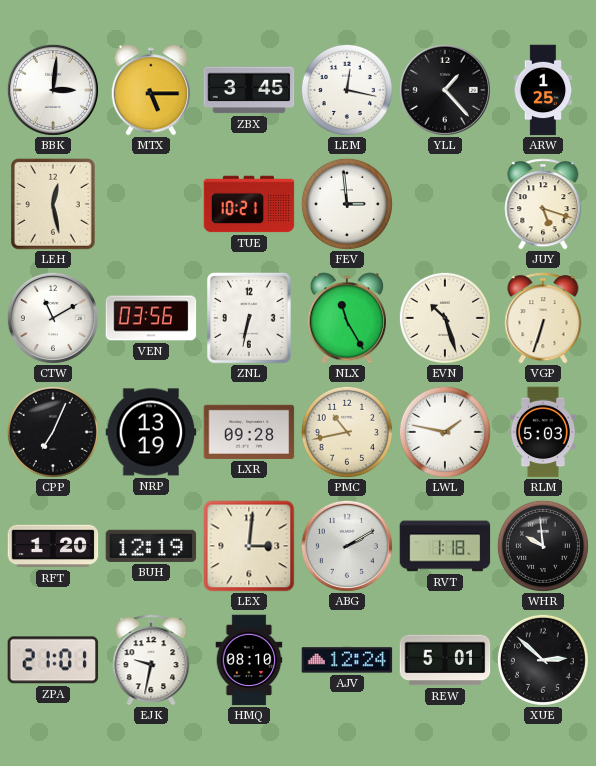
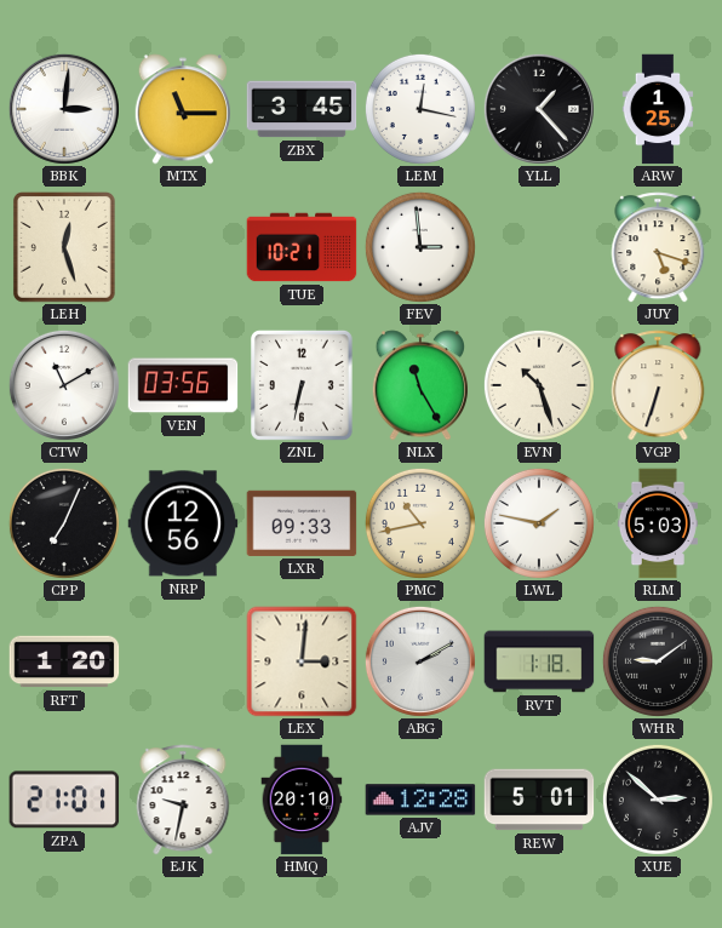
MTX: 5:15 -> 11:15
LEH: 12:28 -> 12:27
NRP: 13:19 -> 12:56
LXR: 09:28 -> 09:33
BUH: 12:19 -> none
WHR: 9:59 -> 9:09
HMQ: 08:10 -> 20:10
AJV: 12:24 -> 12:28
